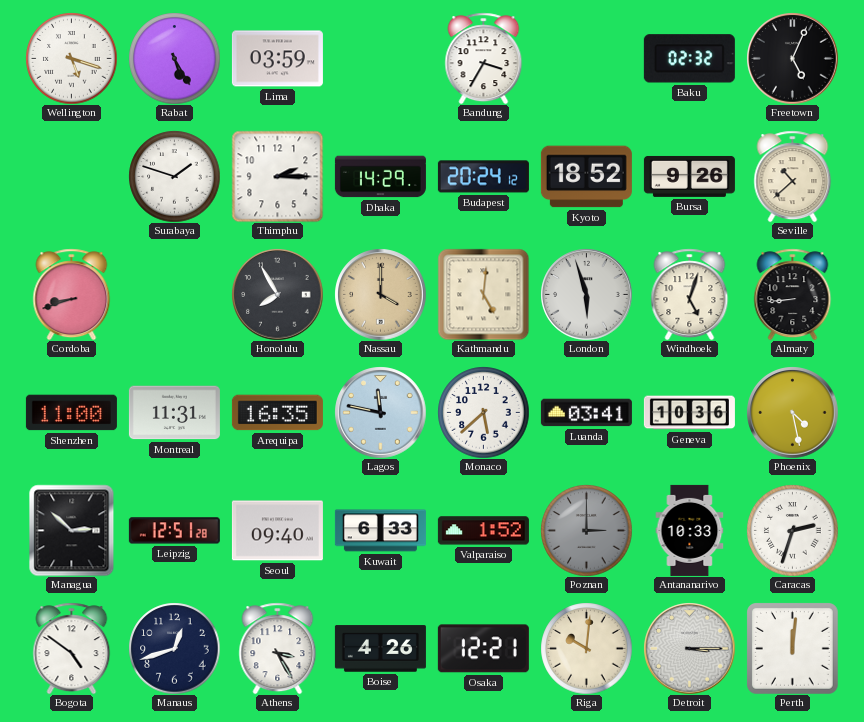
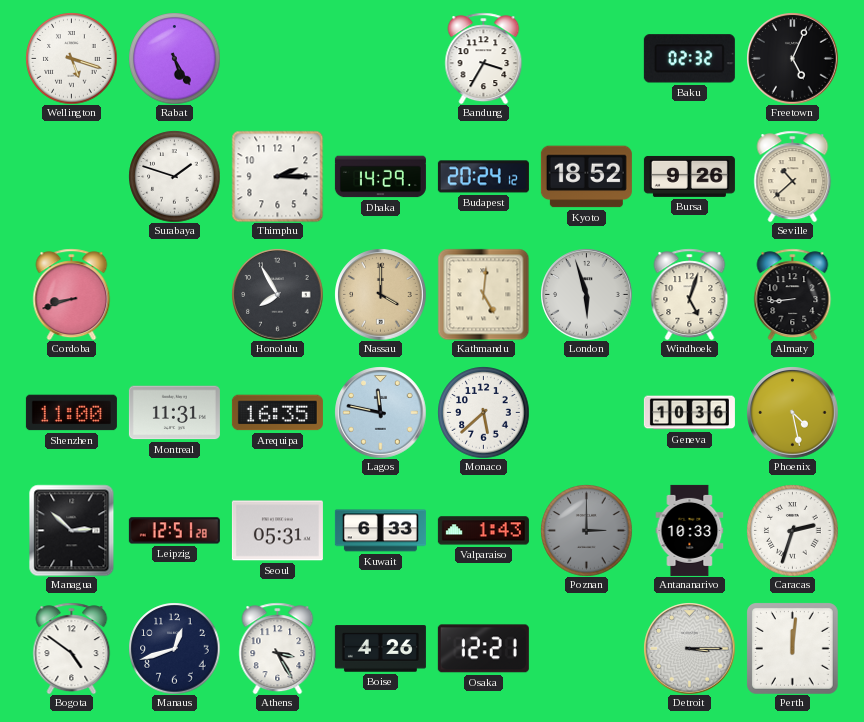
Lima: 03:59 -> none
Luanda: 03:41 -> none
Seoul: 09:40 -> 05:31
Valparaiso: 1:52 -> 1:43
Riga: 10:01 -> none
